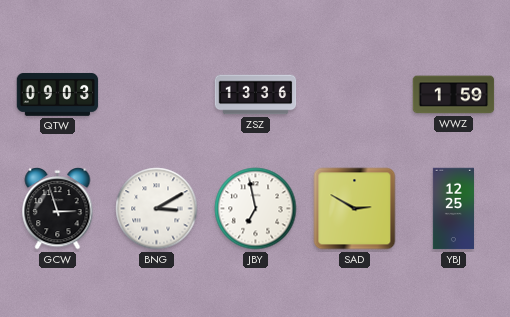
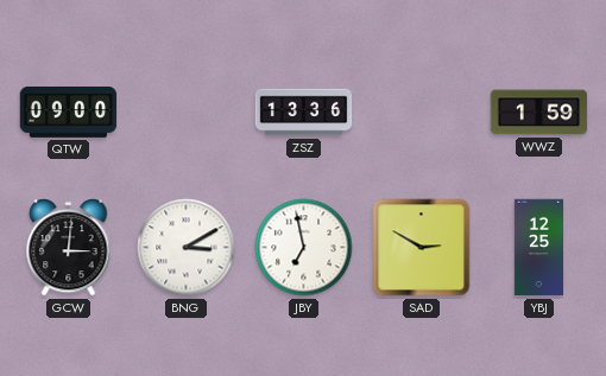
QTW: 09:03 -> 09:00
GCW: 2:57 -> 3:01
